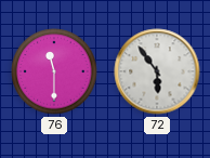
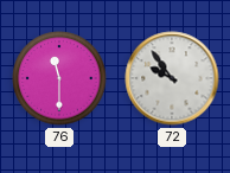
72: 5:54 -> 9:54
